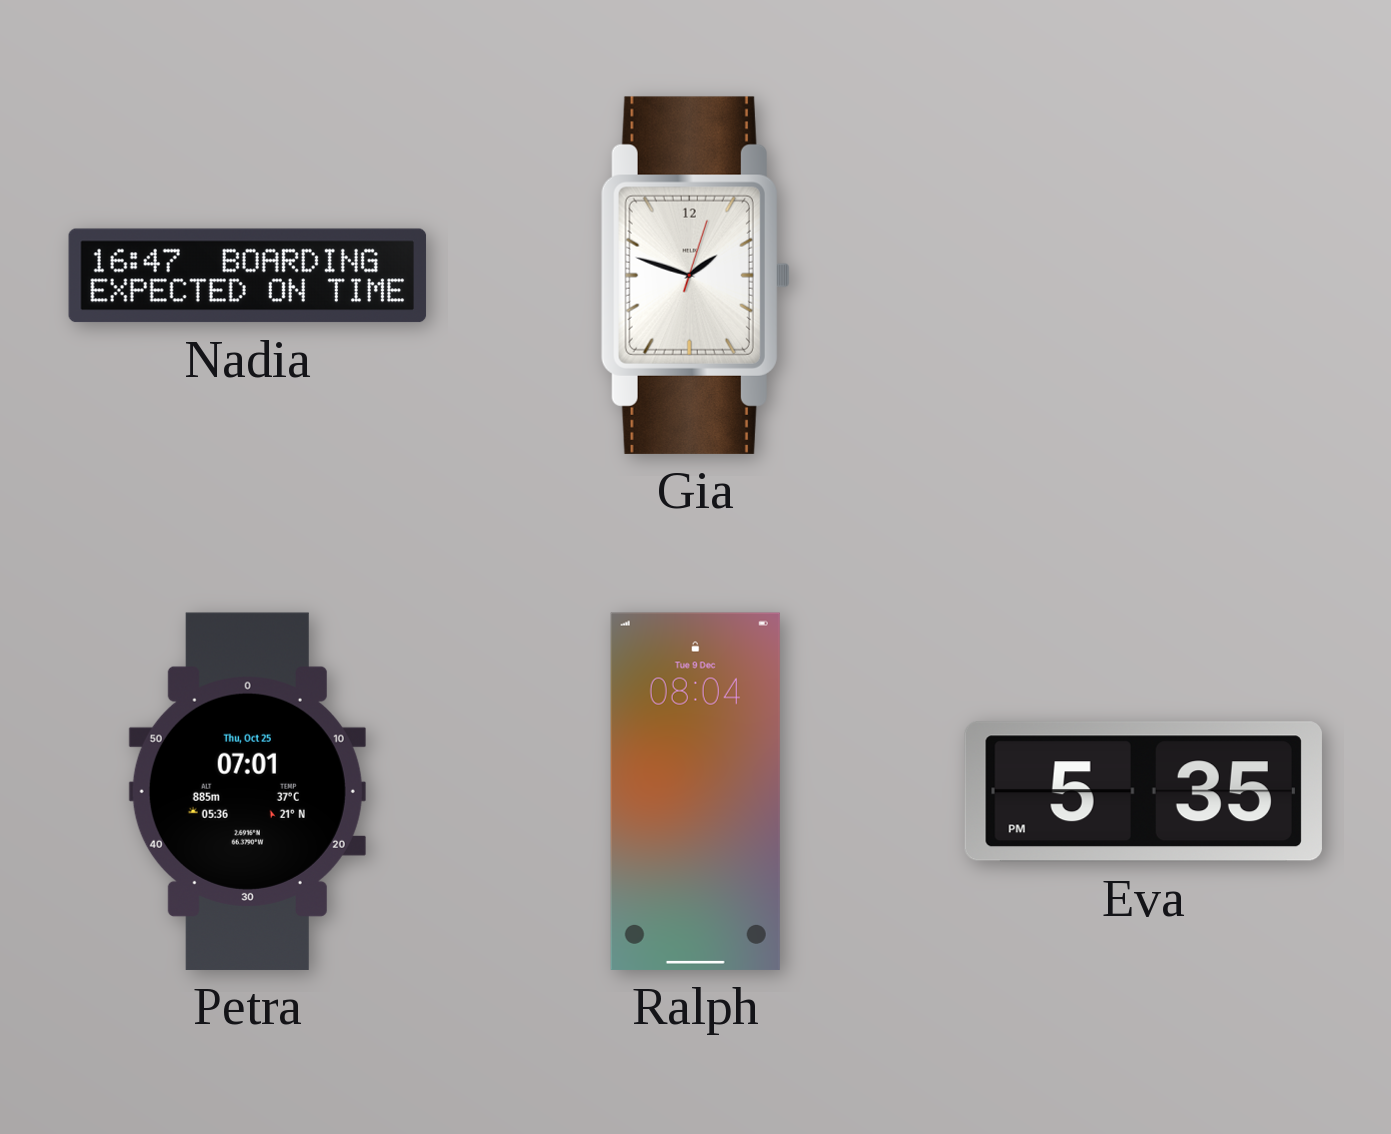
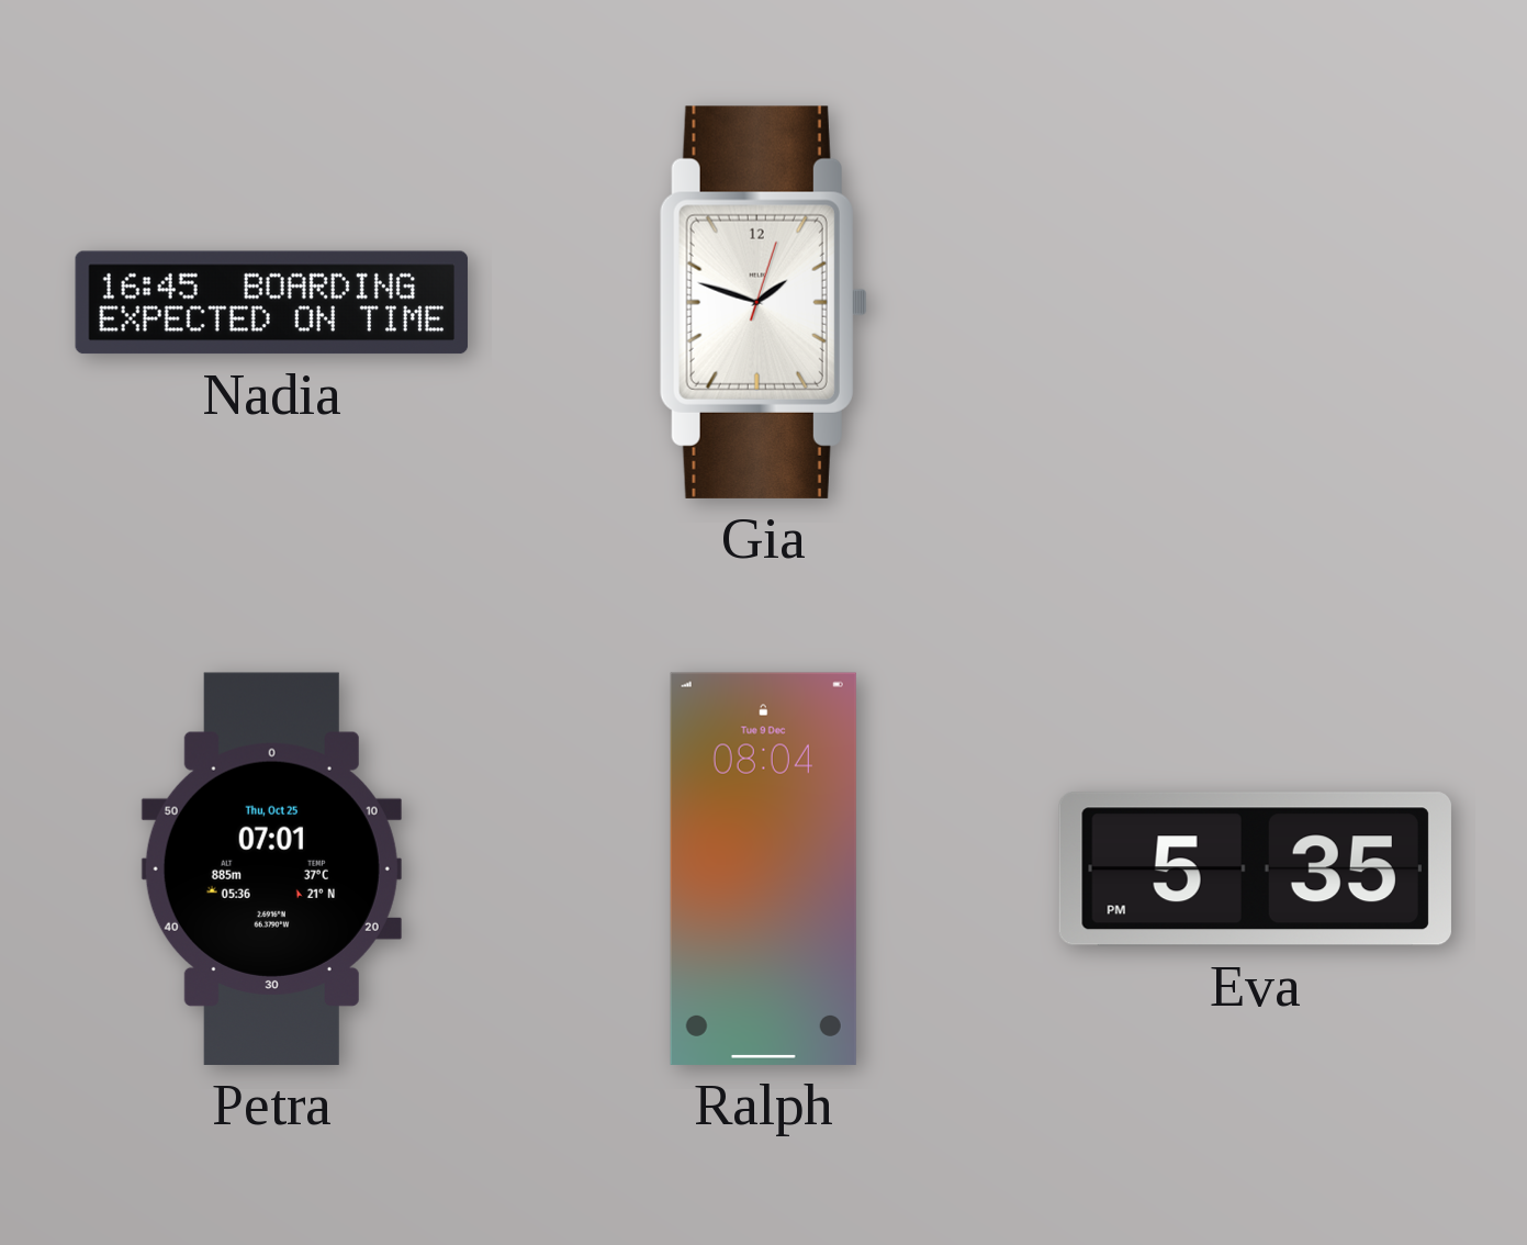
Nadia: 16:47 -> 16:45
